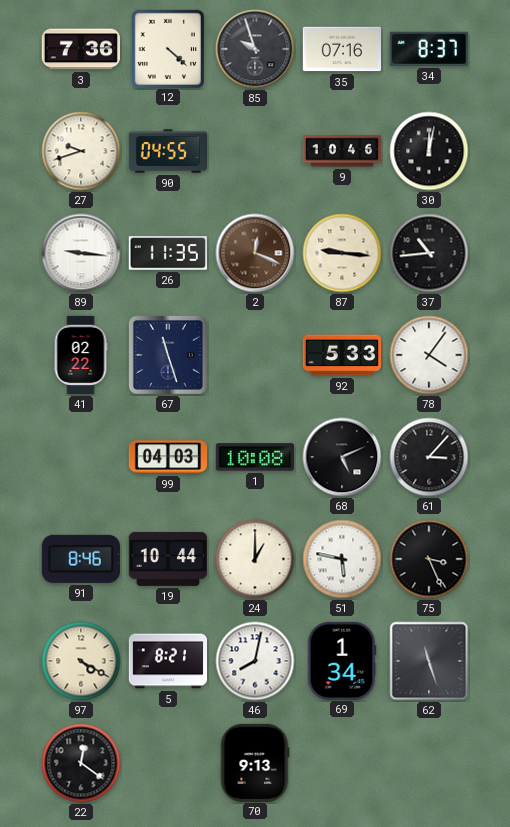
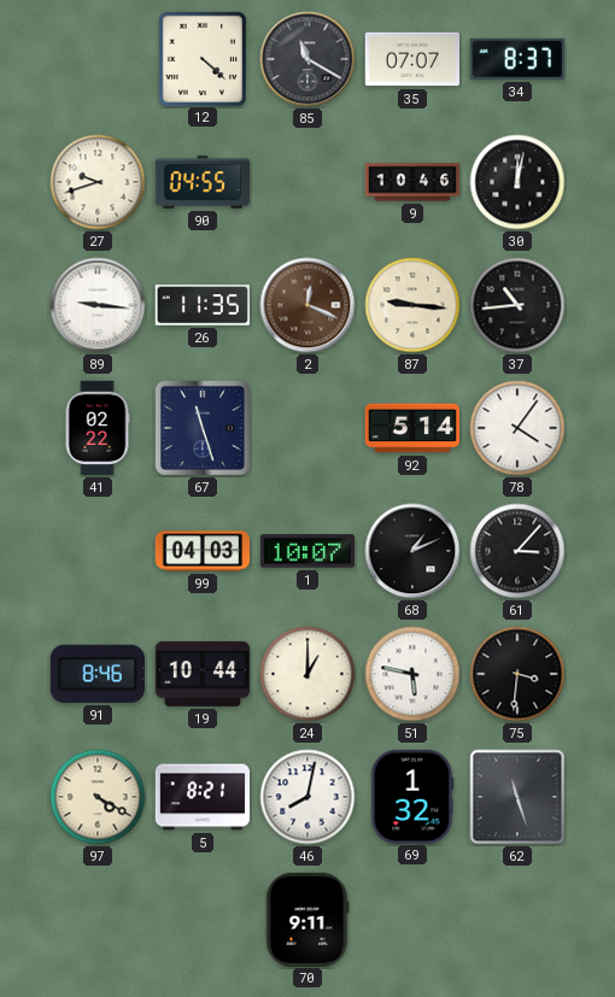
3: 7:36 -> none
85: 9:57 -> 11:20
35: 07:16 -> 07:07
92: 5:33 -> 5:14
1: 10:08 -> 10:07
68: 5:11 -> 1:11
75: 3:26 -> 3:31
69: 1:34 -> 1:32
22: 12:21 -> none
70: 9:13 -> 9:11
